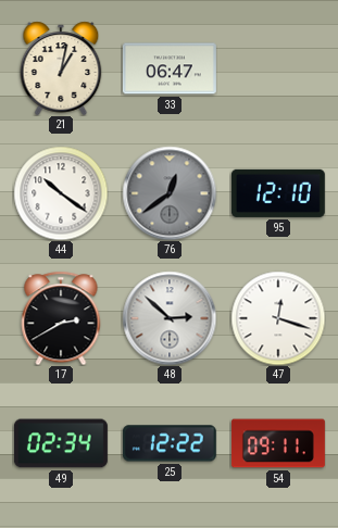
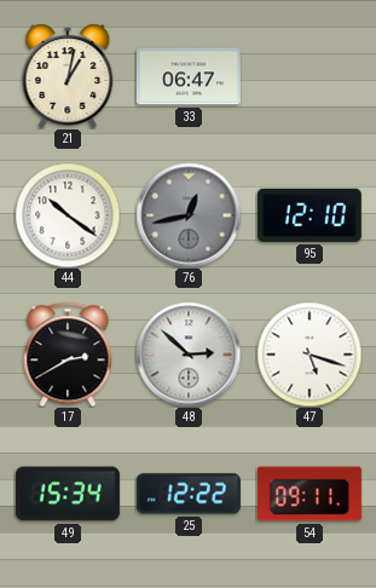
76: 12:39 -> 12:43
47: 12:18 -> 5:18
49: 02:34 -> 15:34
